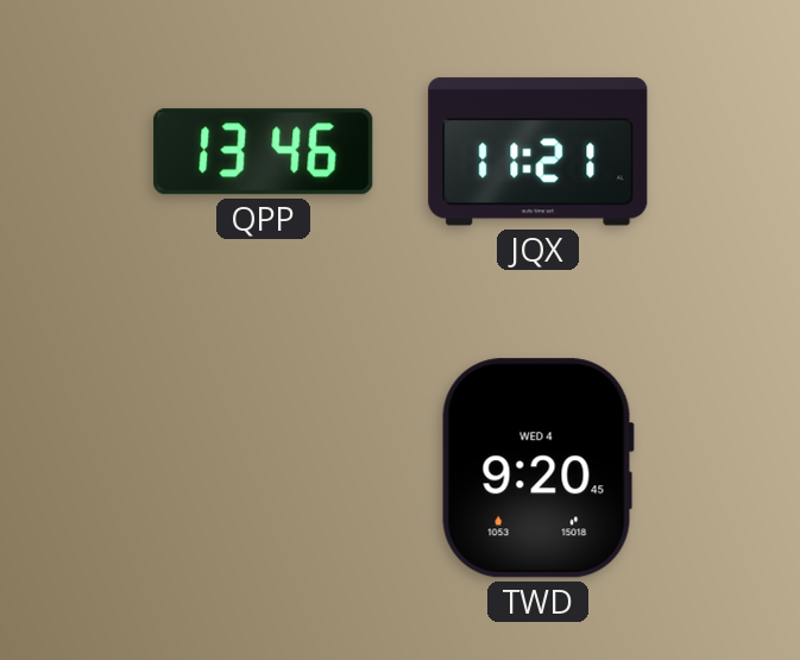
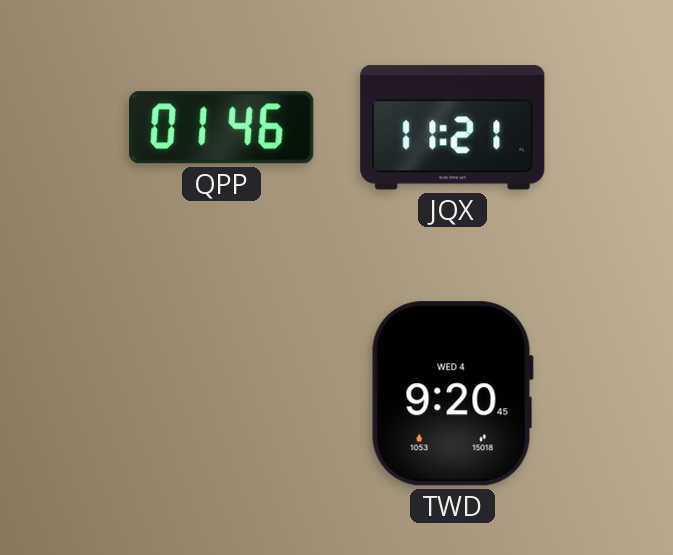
QPP: 13:46 -> 01:46
